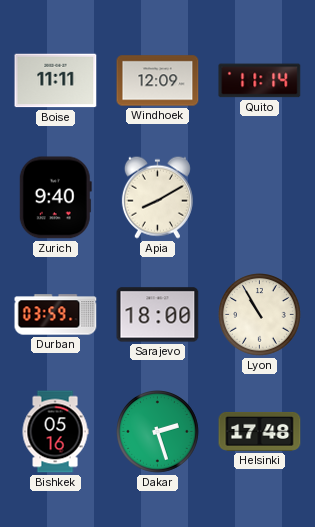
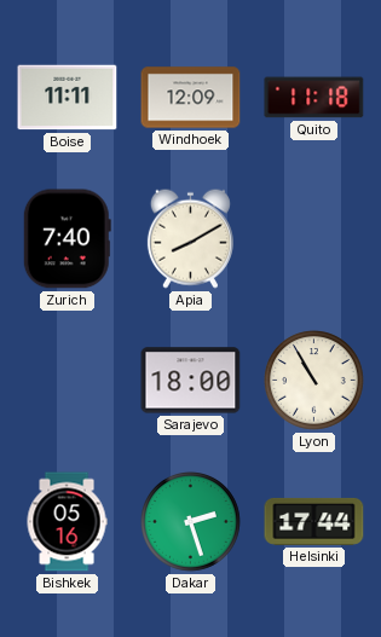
Quito: 11:14 -> 11:18
Zurich: 9:40 -> 7:40
Durban: 03:59 -> none
Helsinki: 17:48 -> 17:44
